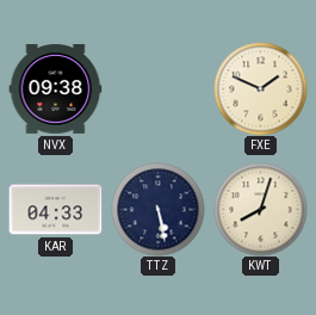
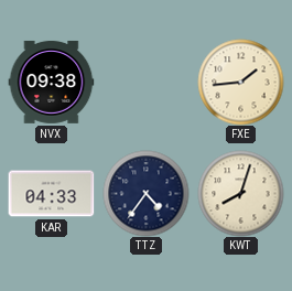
FXE: 1:49 -> 1:44
TTZ: 5:28 -> 4:36
